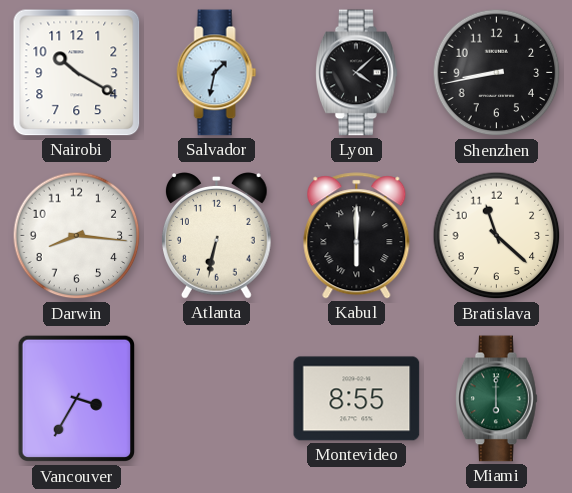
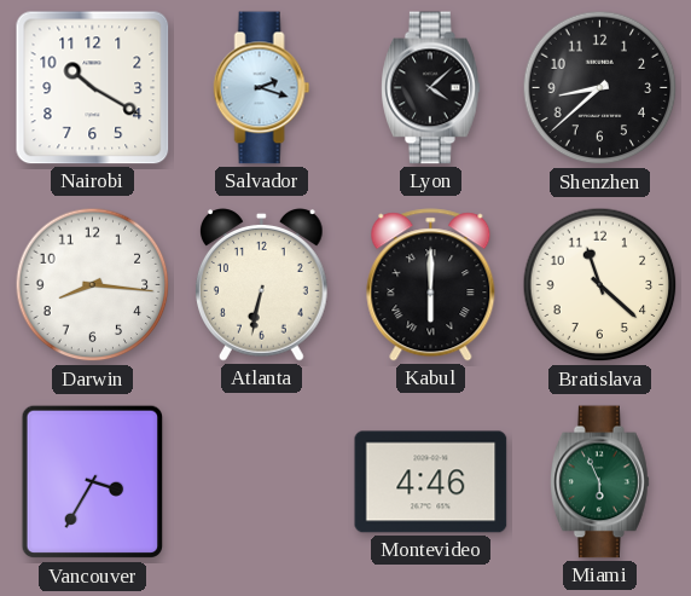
Salvador: 1:32 -> 2:18
Shenzhen: 8:43 -> 8:38
Montevideo: 8:55 -> 4:46
Miami: 6:00 -> 5:56
